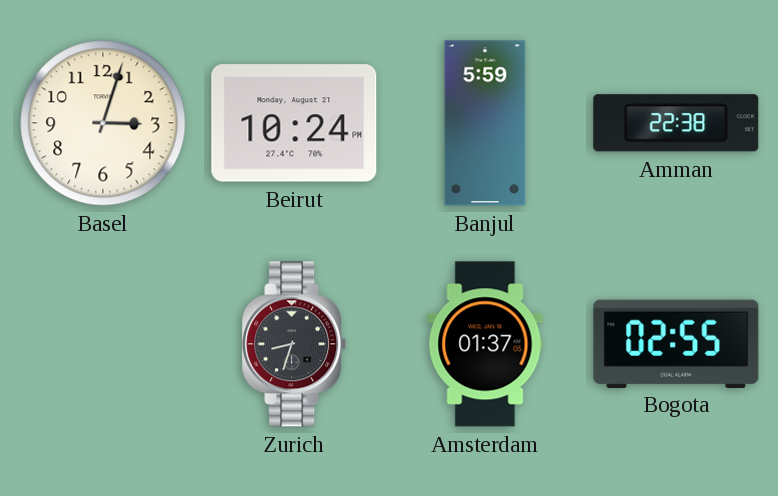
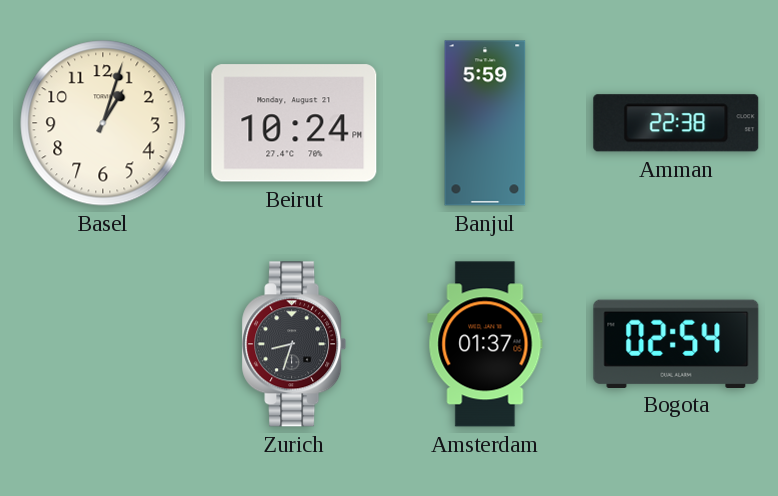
Basel: 3:03 -> 1:03
Bogota: 02:55 -> 02:54
